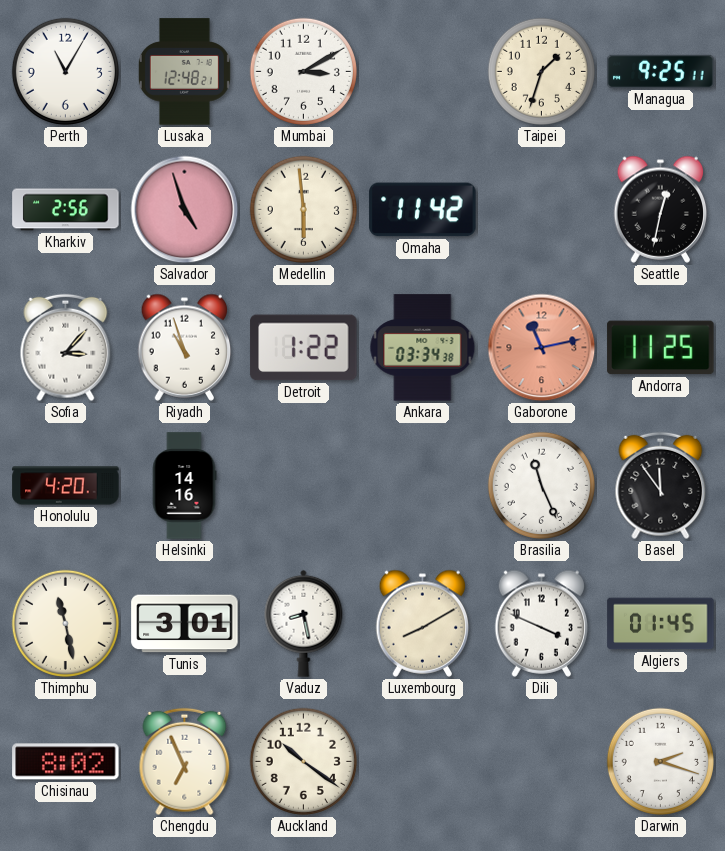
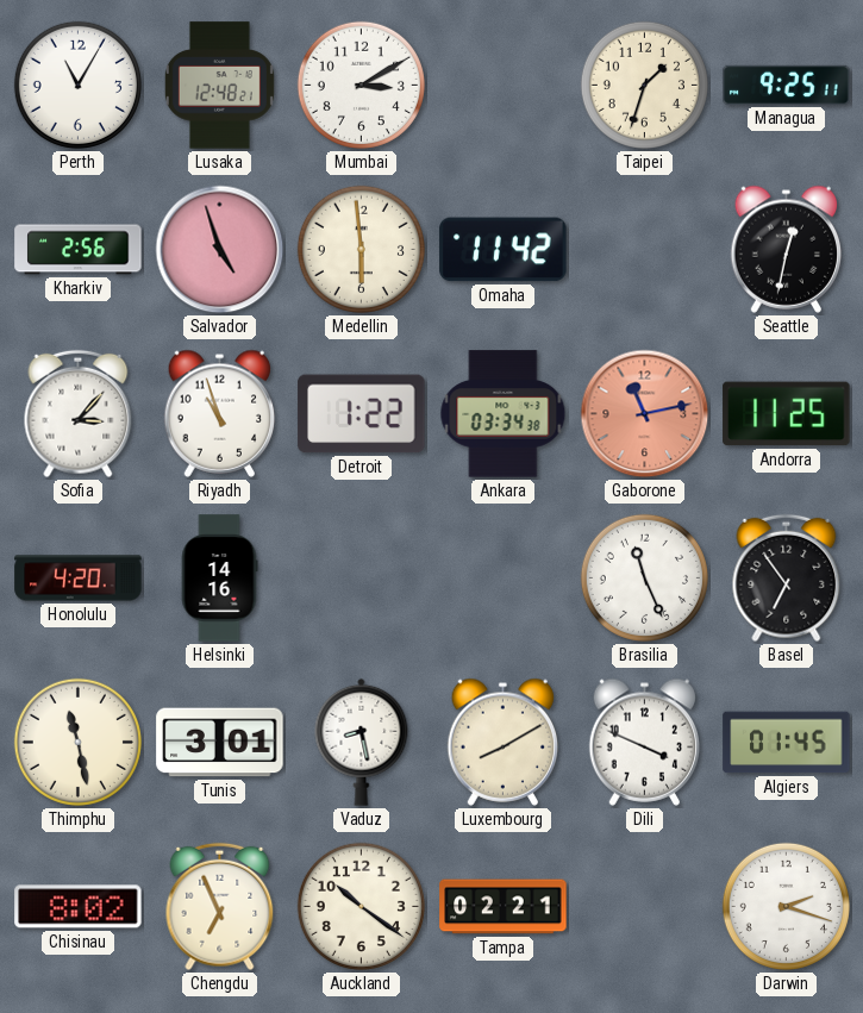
Basel: 11:54 -> 6:54
Tampa: none -> 02:21
